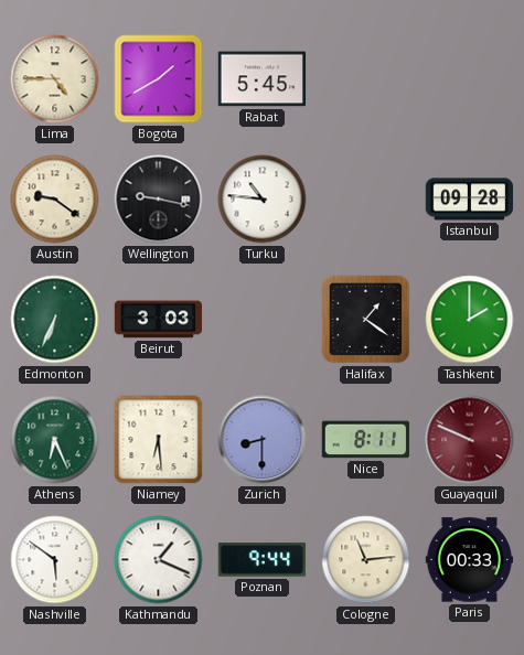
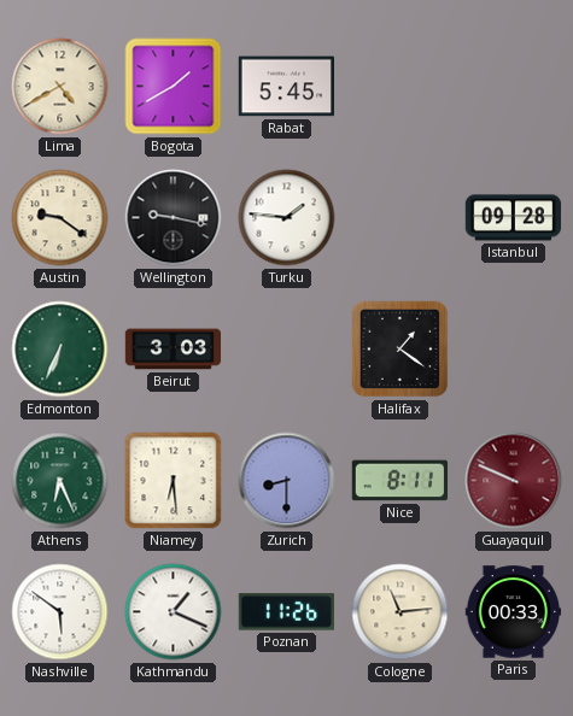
Lima: 4:45 -> 4:40
Turku: 10:46 -> 1:46
Tashkent: 2:00 -> none
Poznan: 9:44 -> 11:26
